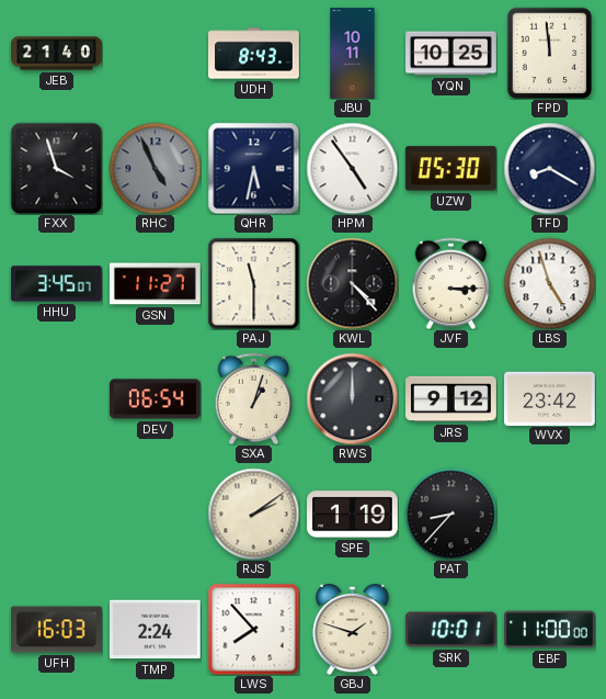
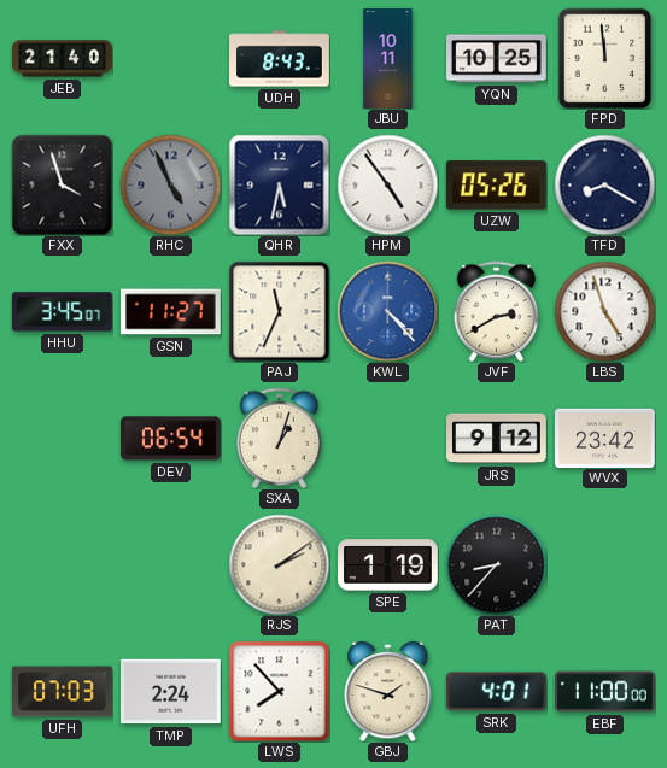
UZW: 05:30 -> 05:26
PAJ: 11:30 -> 11:34
KWL dial: black -> blue
JVF: 3:15 -> 2:40
RWS: 12:00 -> none
UFH: 16:03 -> 07:03
SRK: 10:01 -> 4:01
